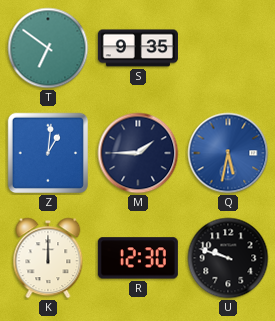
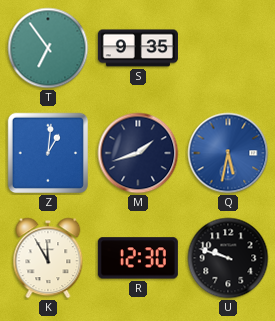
T: 6:51 -> 6:54
M: 1:45 -> 1:42
K: 12:00 -> 11:55
